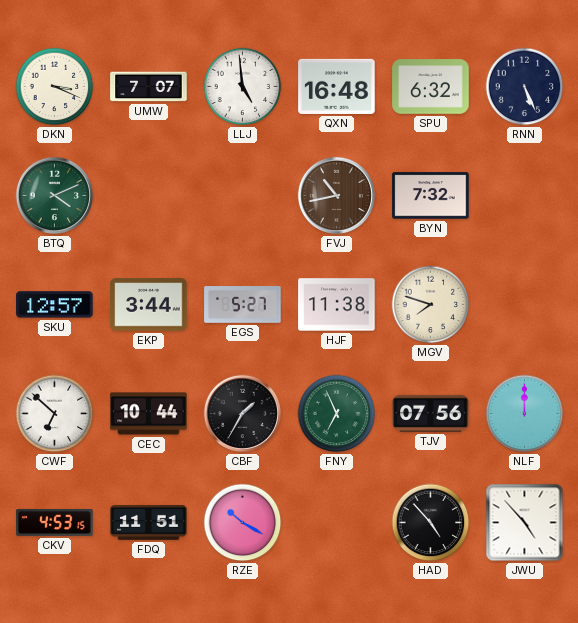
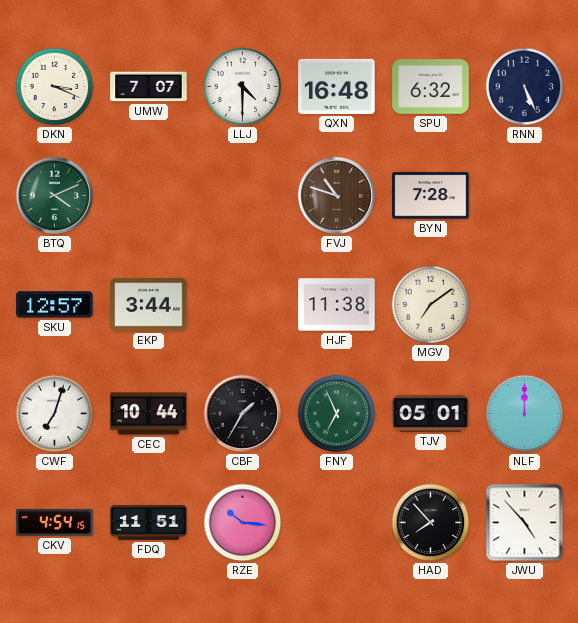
LLJ: 4:59 -> 4:30
FVJ: 10:43 -> 10:48
BYN: 7:32 -> 7:28
EGS: 5:27 -> none
MGV: 7:48 -> 7:09
CWF: 6:52 -> 7:03
TJV: 07:56 -> 05:01
CKV: 4:53 -> 4:54
RZE: 10:20 -> 10:16
HAD: 4:53 -> 7:53
